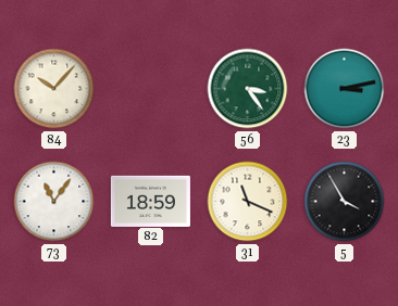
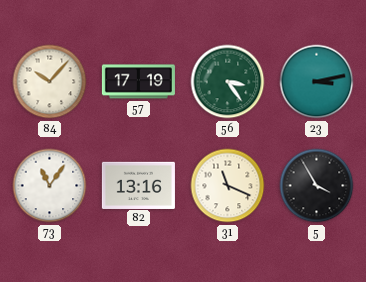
57: none -> 17:19
82: 18:59 -> 13:16
